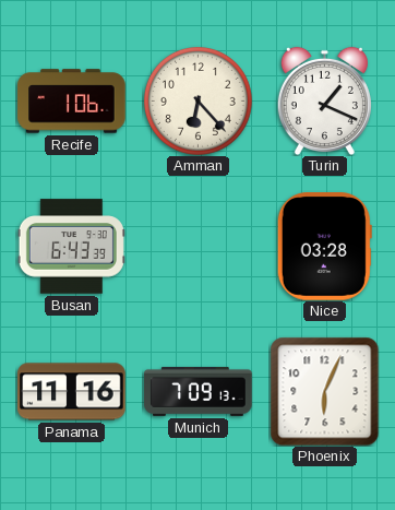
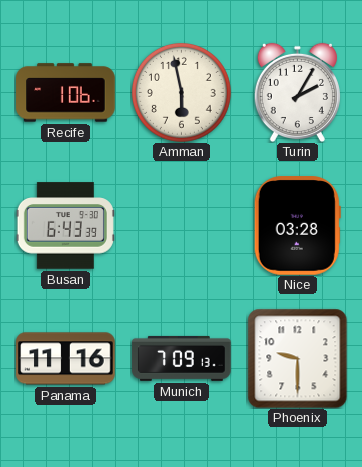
Amman: 6:23 -> 5:58
Turin: 1:19 -> 2:05
Phoenix: 6:04 -> 9:30
